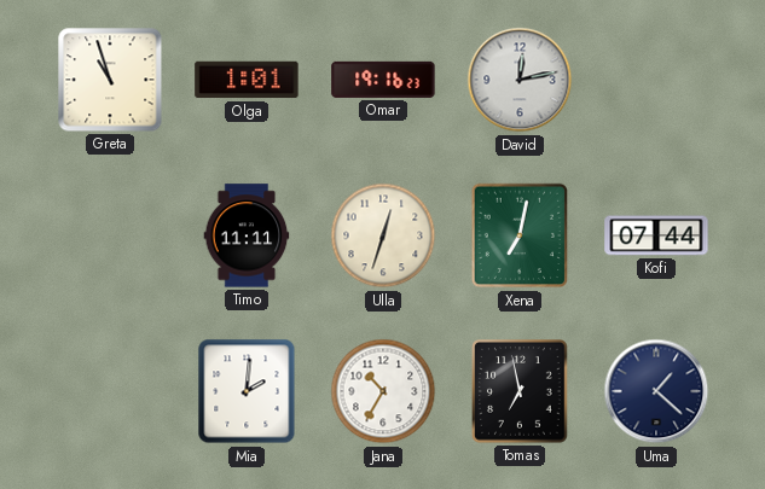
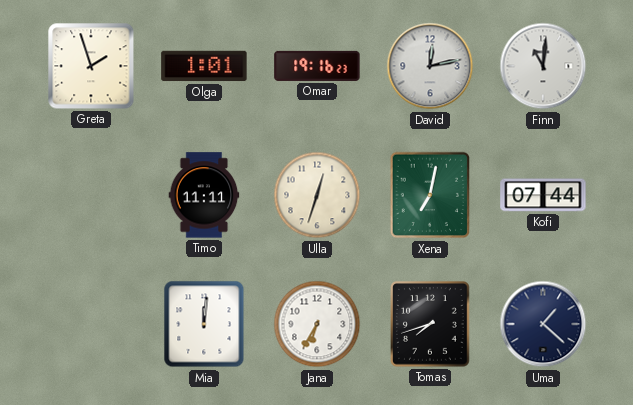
Greta: 10:57 -> 1:57
Finn: none -> 11:01
Mia: 2:01 -> 12:01
Jana: 10:35 -> 6:35
Tomas: 6:58 -> 7:42
